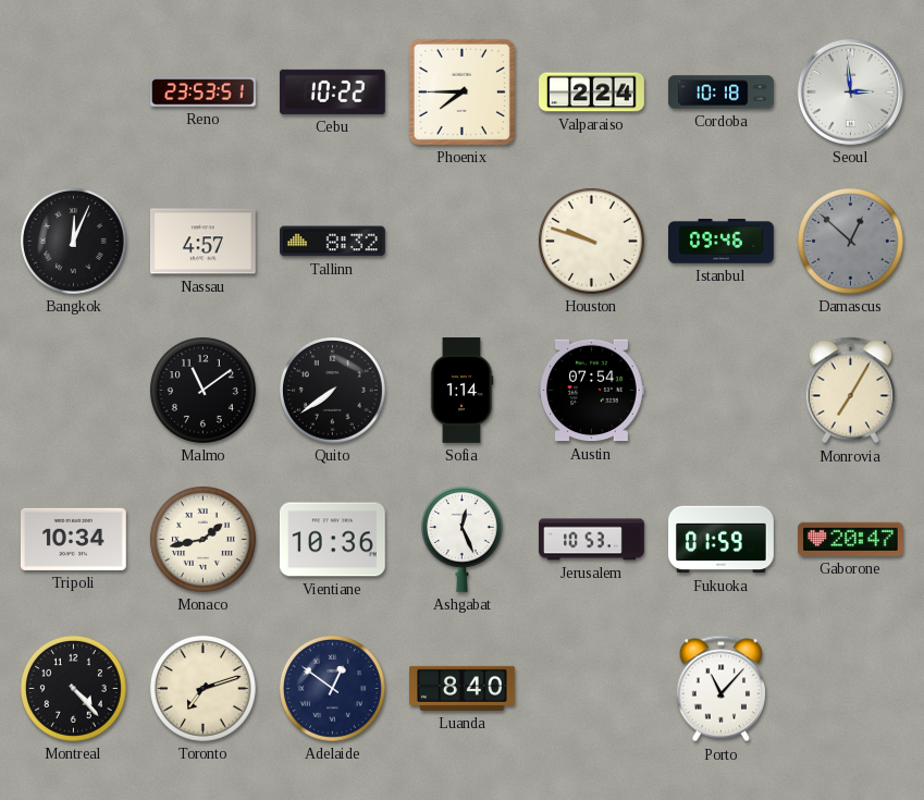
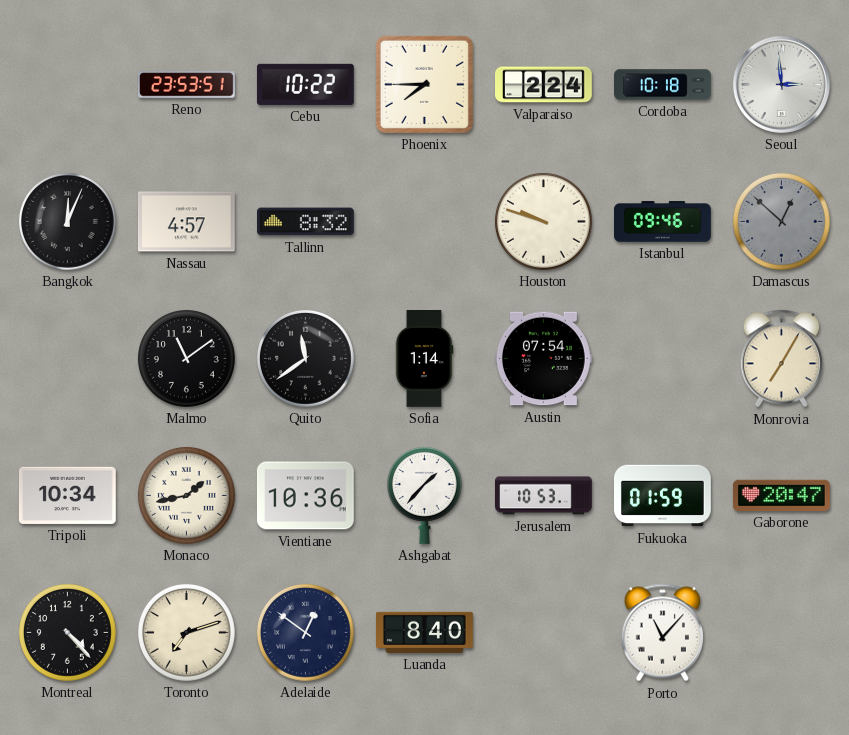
Quito: 7:39 -> 11:39
Ashgabat: 12:26 -> 1:37
